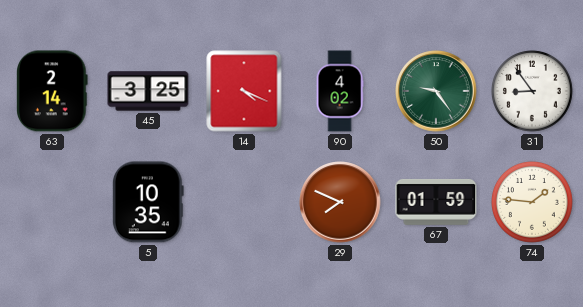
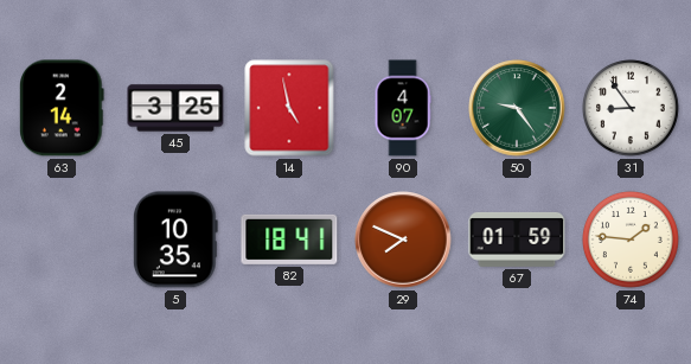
14: 4:19 -> 4:58
90: 4:02 -> 4:07
82: none -> 18:41
